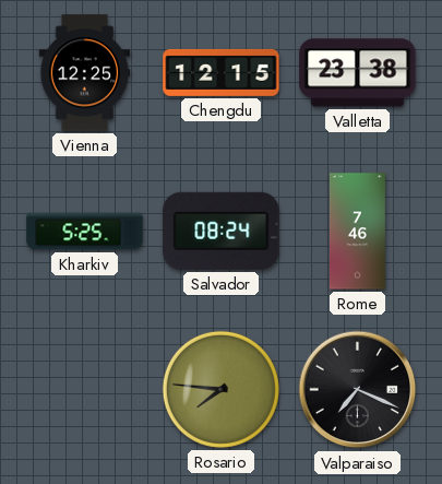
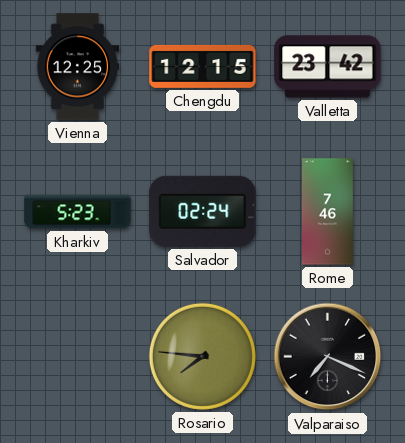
Valletta: 23:38 -> 23:42
Kharkiv: 5:25 -> 5:23
Salvador: 08:24 -> 02:24
